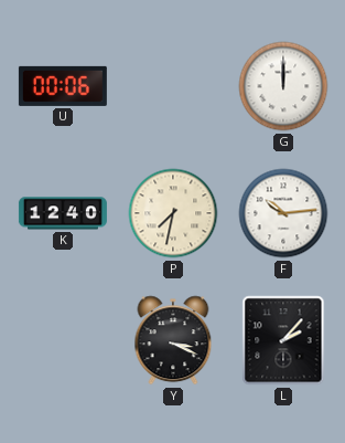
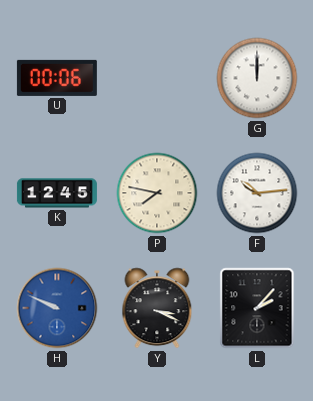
K: 12:40 -> 12:45
P: 7:32 -> 7:47
H: none -> 9:49
